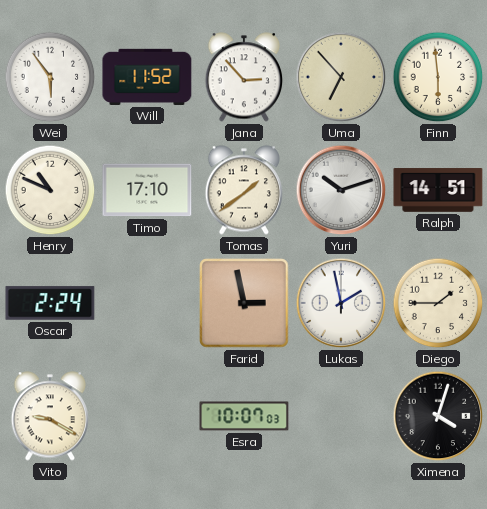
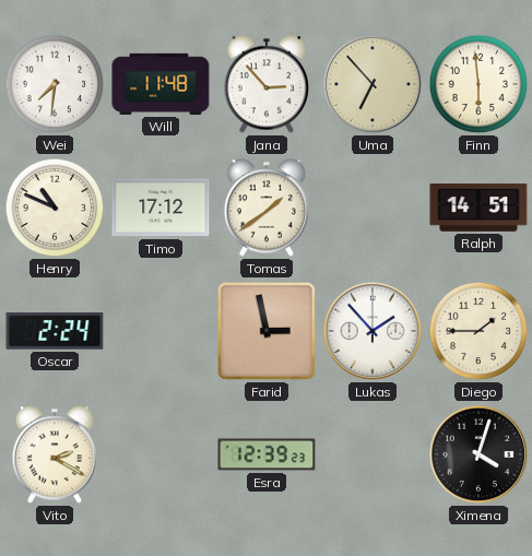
Wei: 5:54 -> 7:31
Will: 11:52 -> 11:48
Timo: 17:10 -> 17:12
Yuri: 10:12 -> none
Lukas: 1:58 -> 1:53
Vito: 9:20 -> 2:20
Esra: 10:07 -> 12:39
